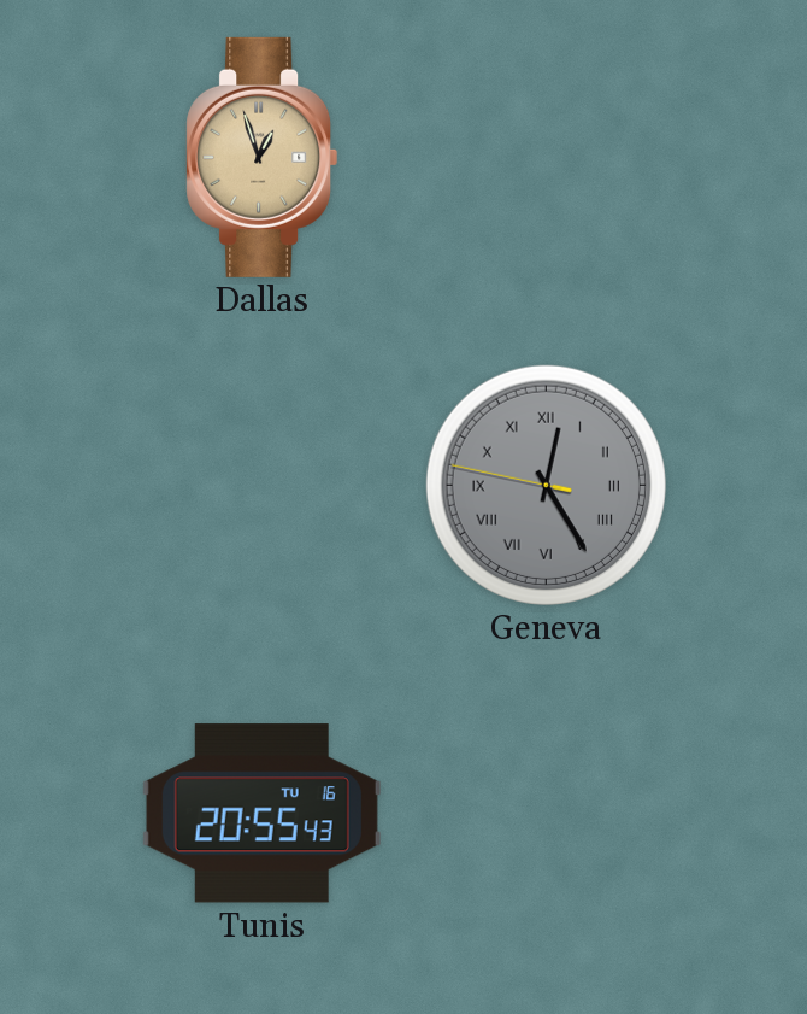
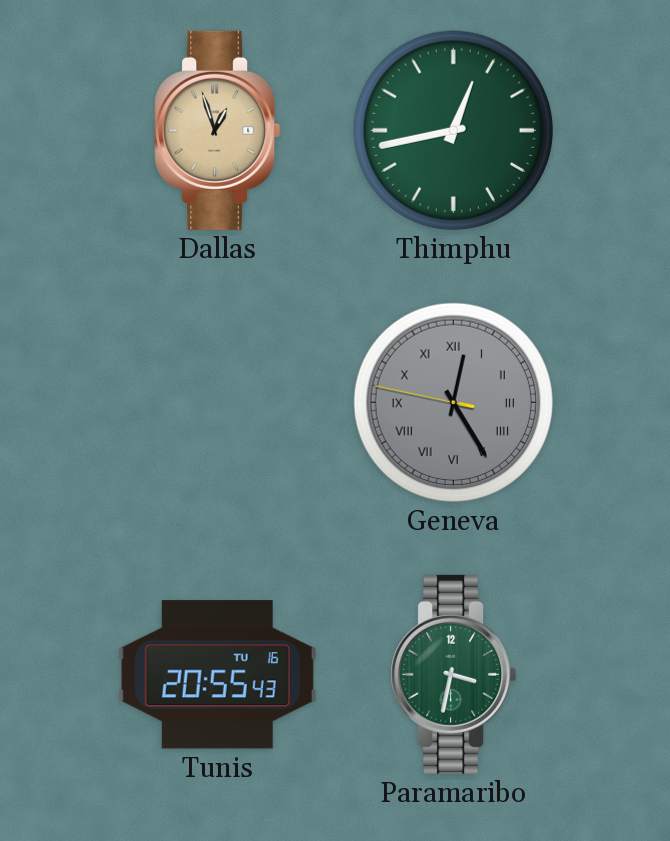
Thimphu: none -> 12:43
Paramaribo: none -> 3:32
